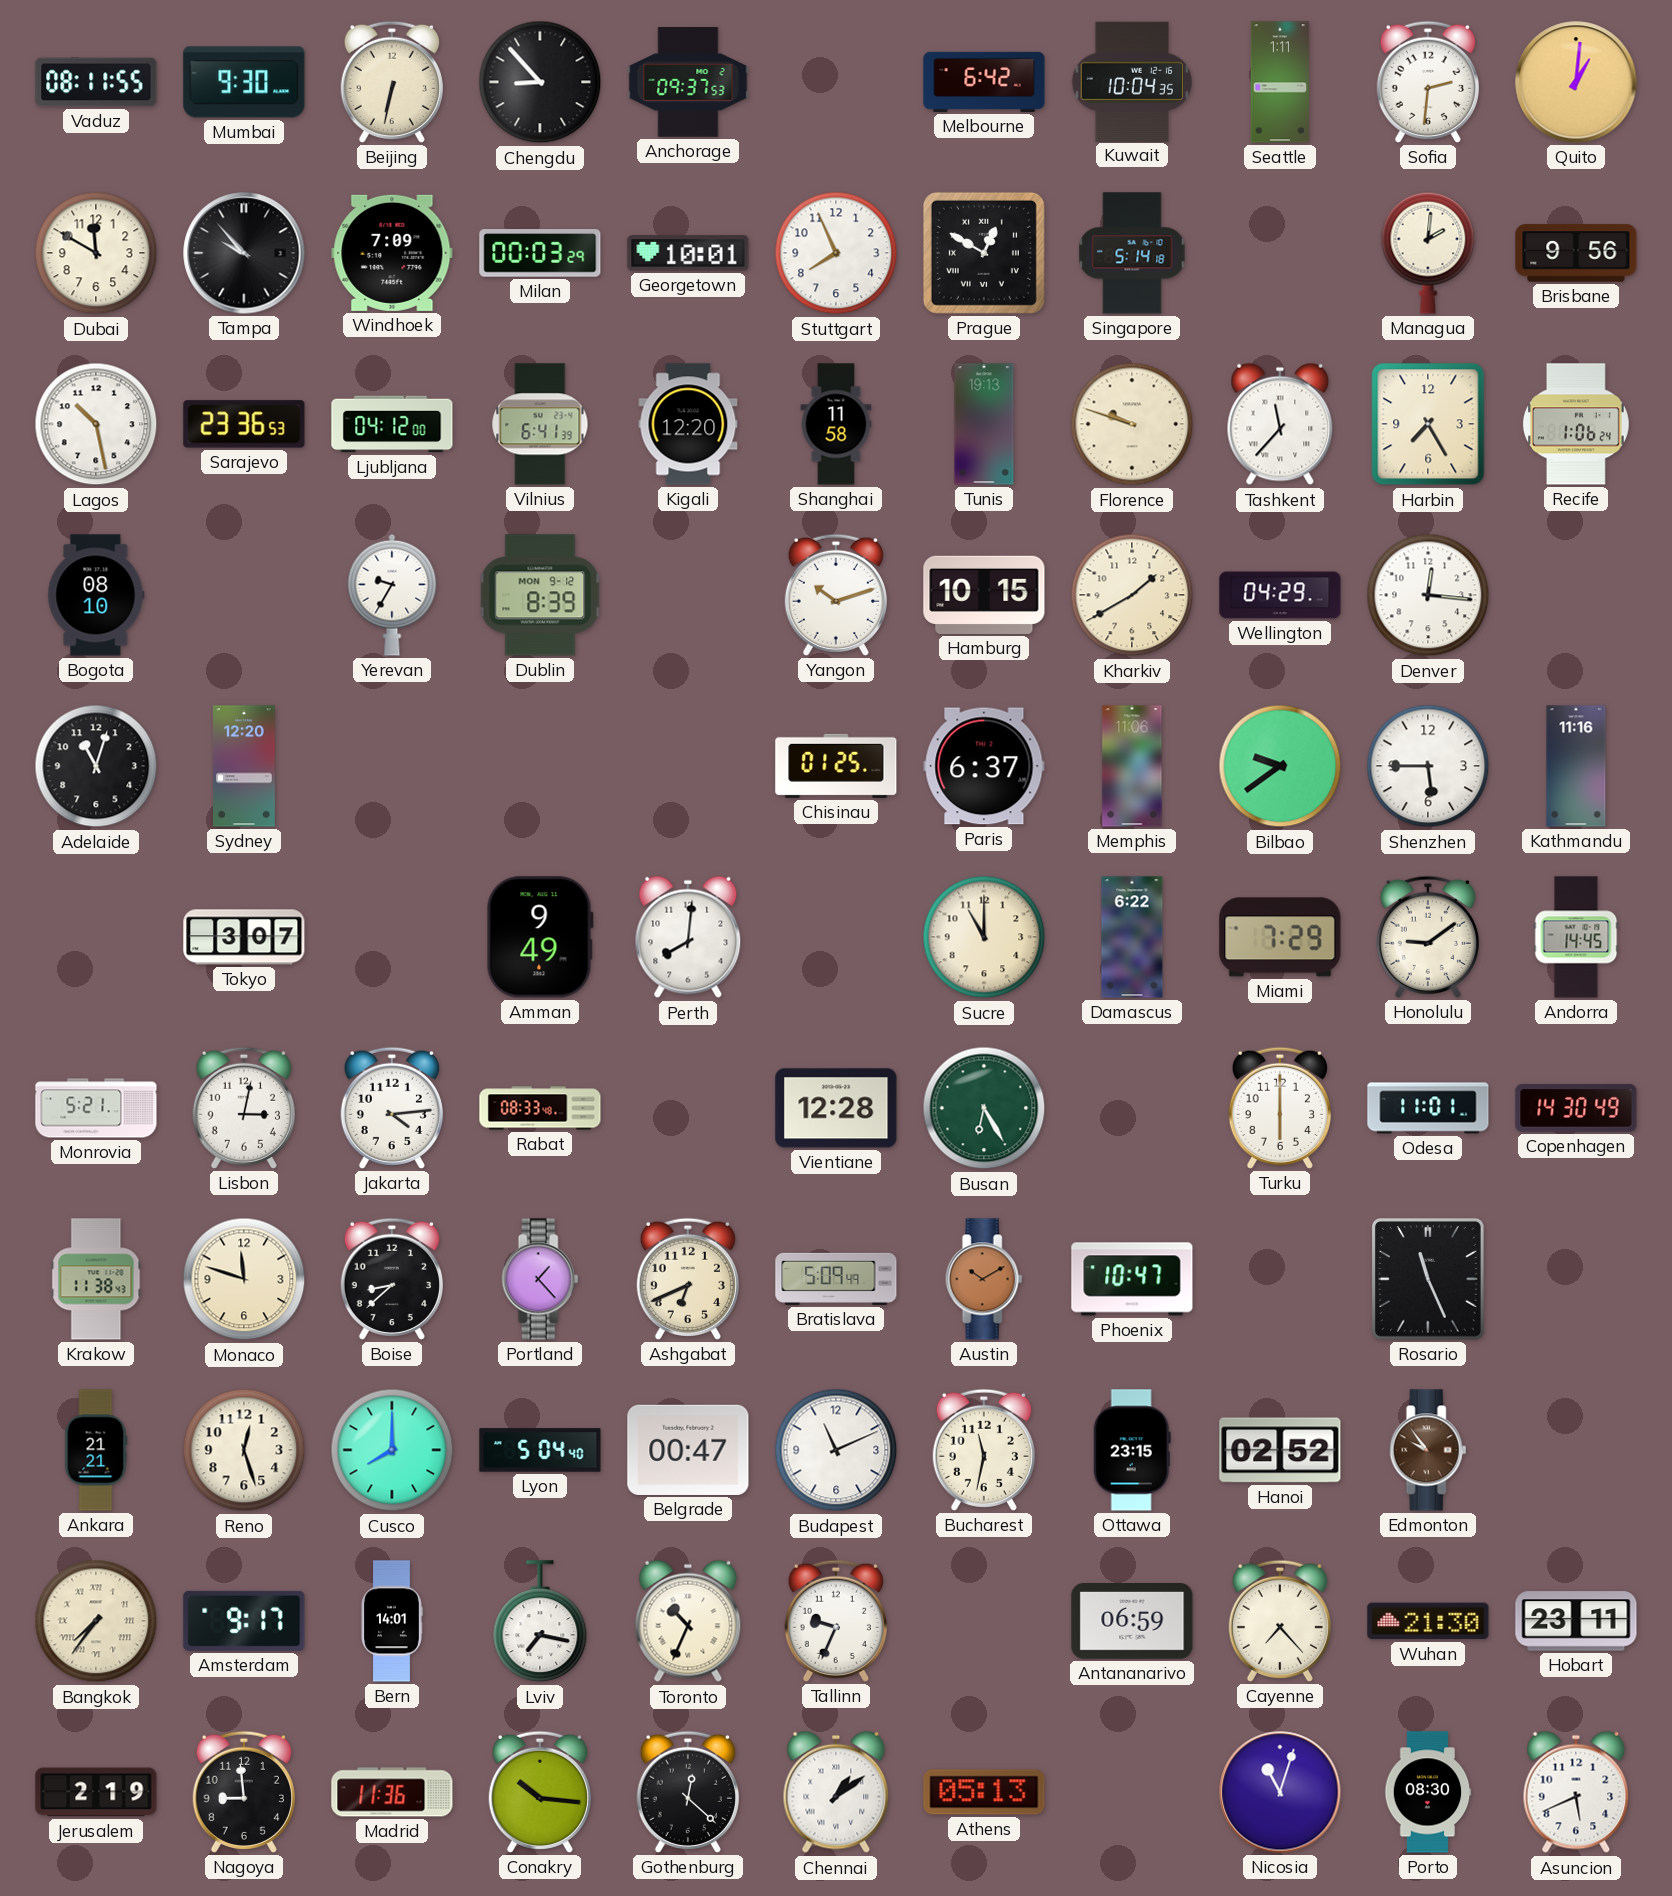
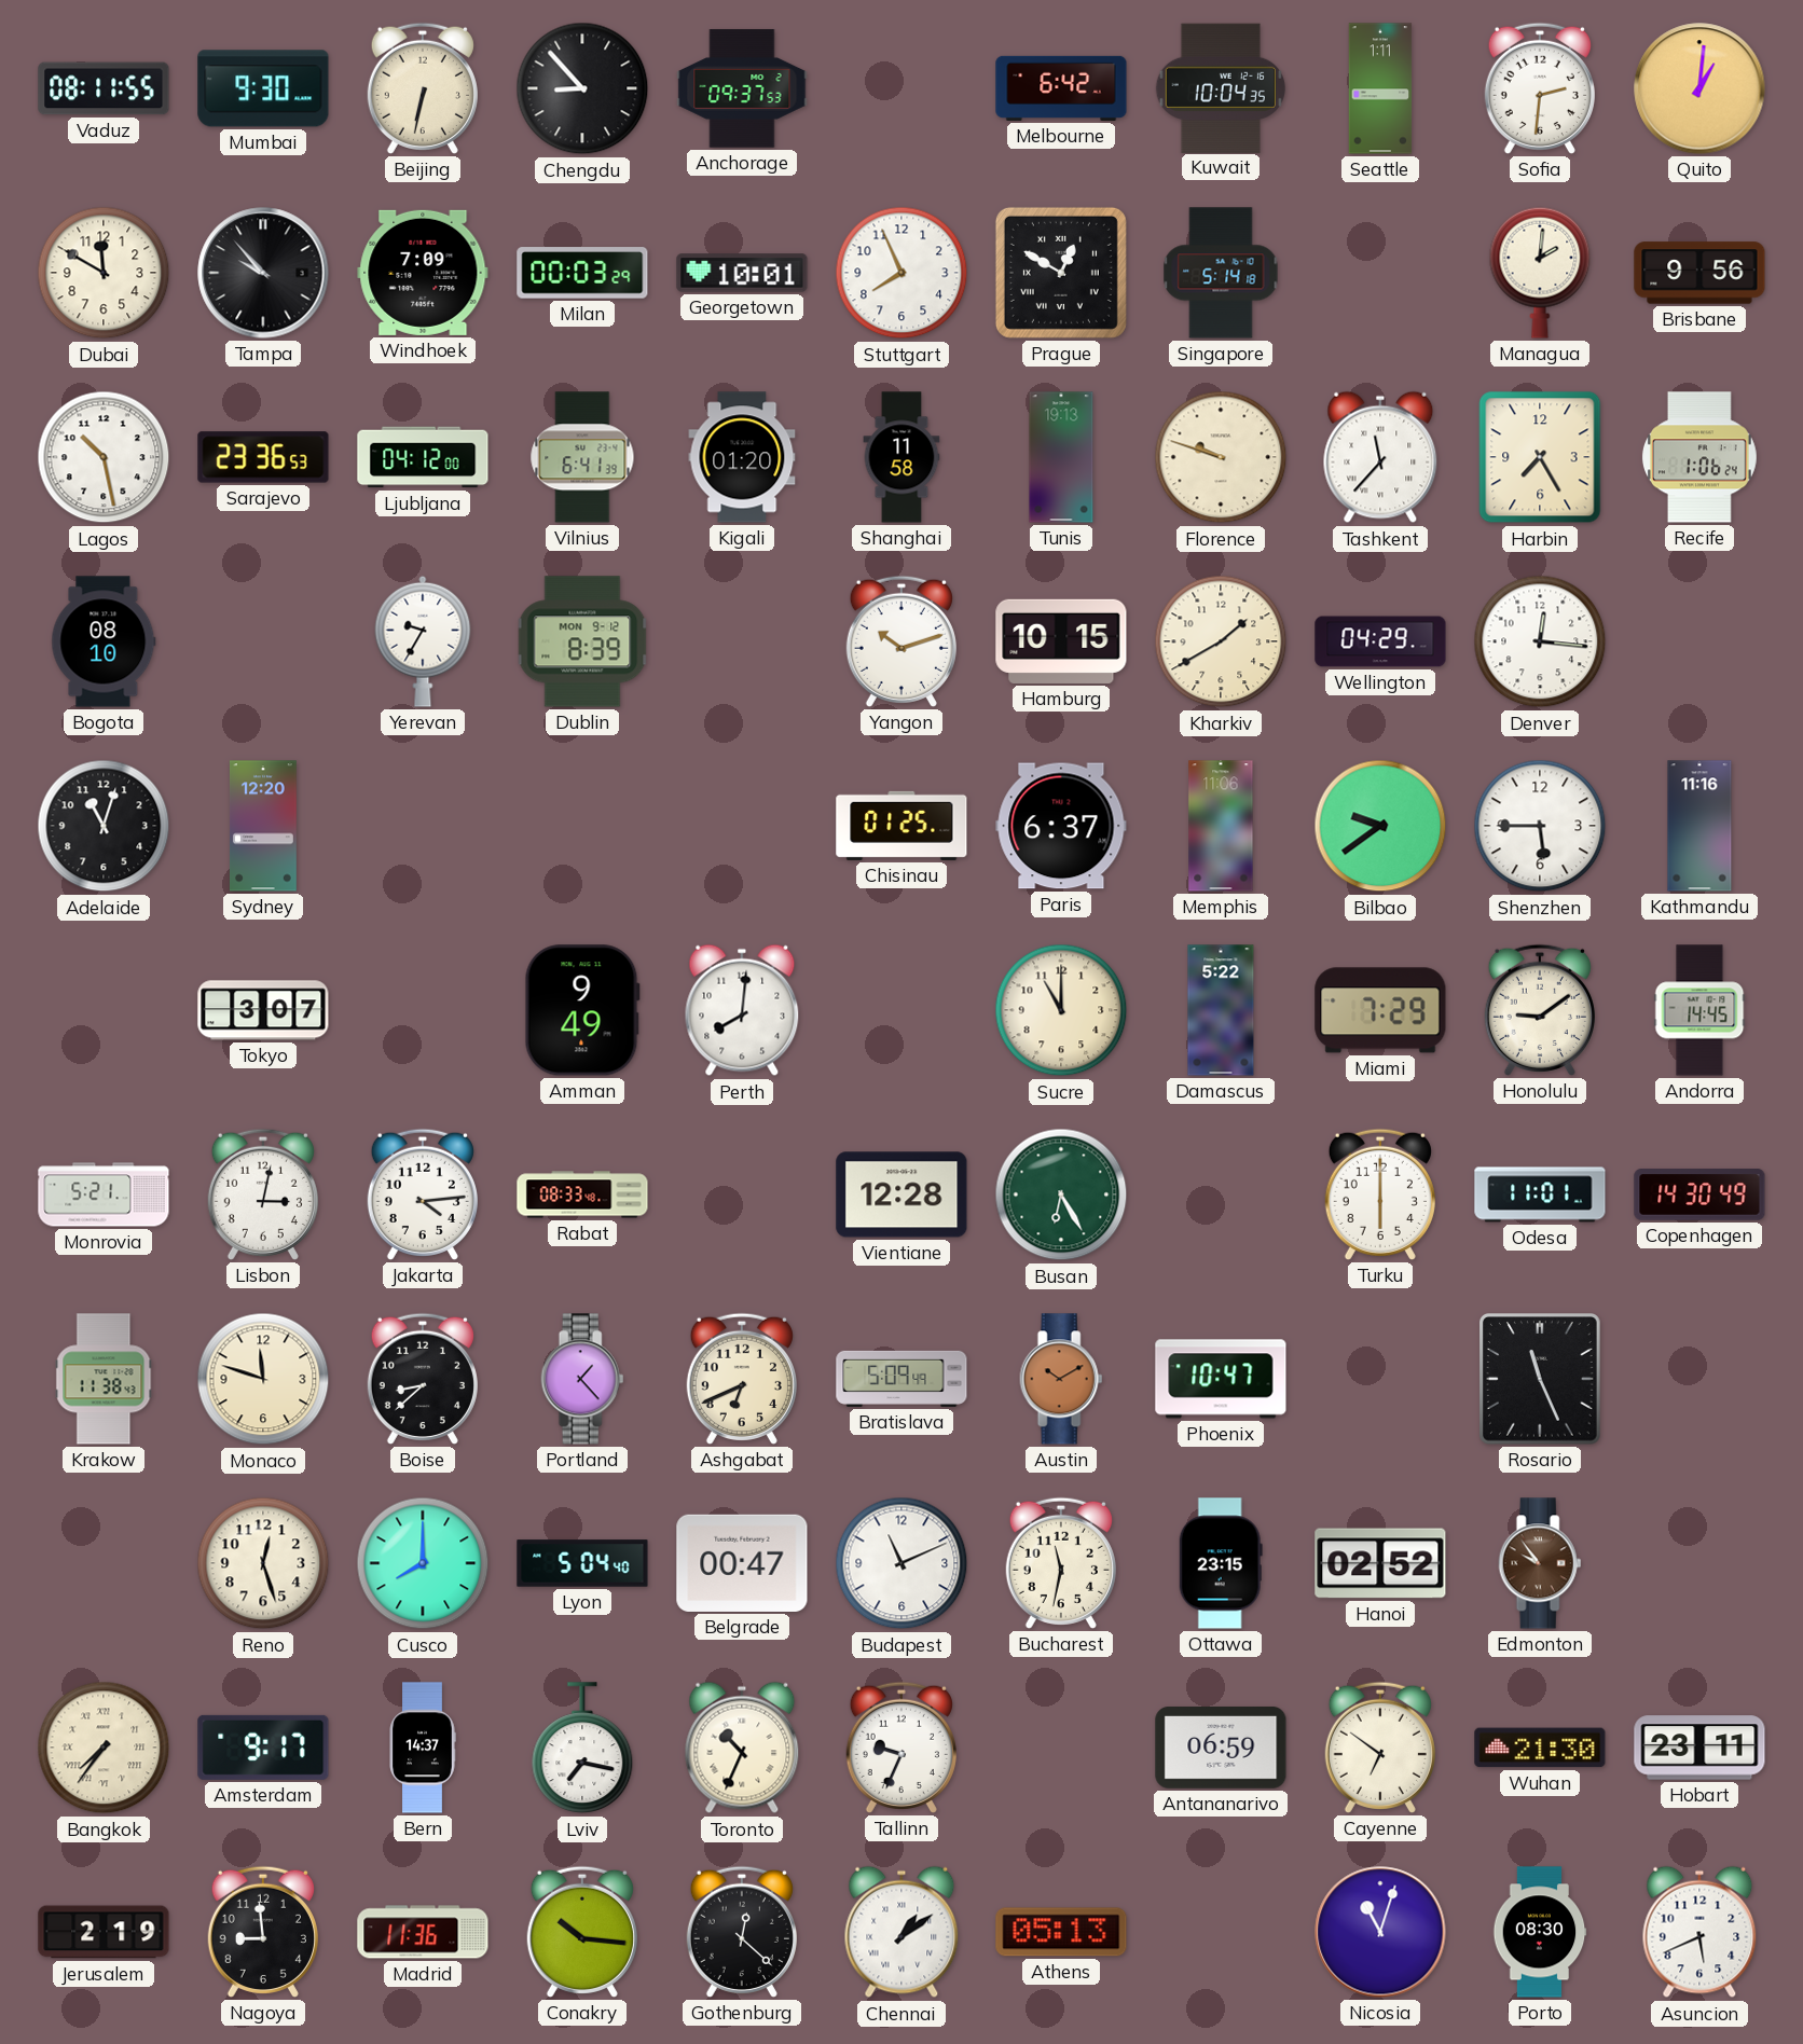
Kigali: 12:20 -> 01:20
Damascus: 6:22 -> 5:22
Ankara: 21:21 -> none
Bern: 14:01 -> 14:37
Cayenne: 7:23 -> 6:51
